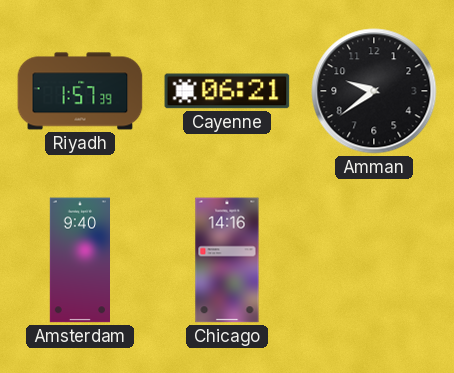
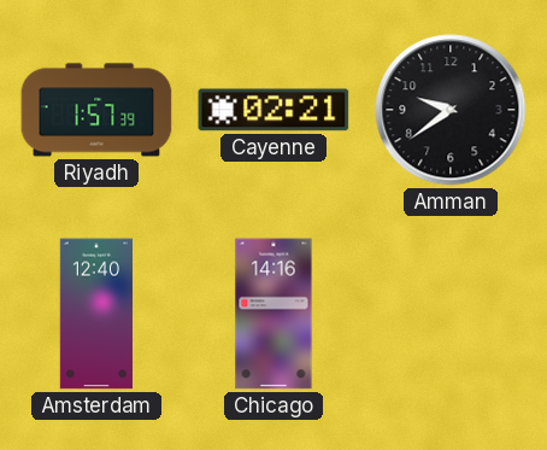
Cayenne: 06:21 -> 02:21
Amsterdam: 9:40 -> 12:40
